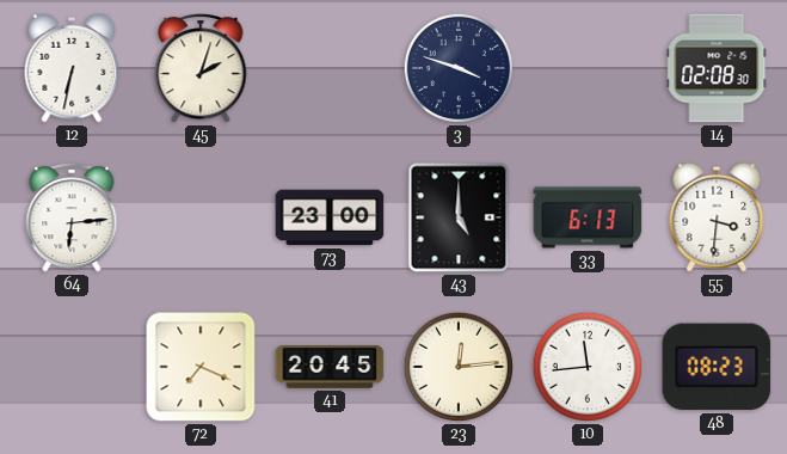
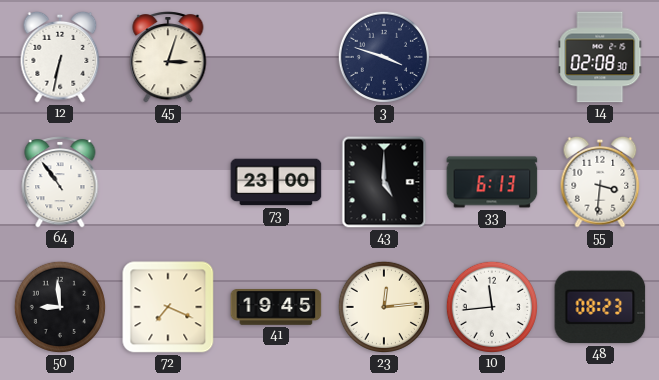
45: 2:03 -> 3:03
64: 6:14 -> 10:54
50: none -> 8:59
41: 20:45 -> 19:45
